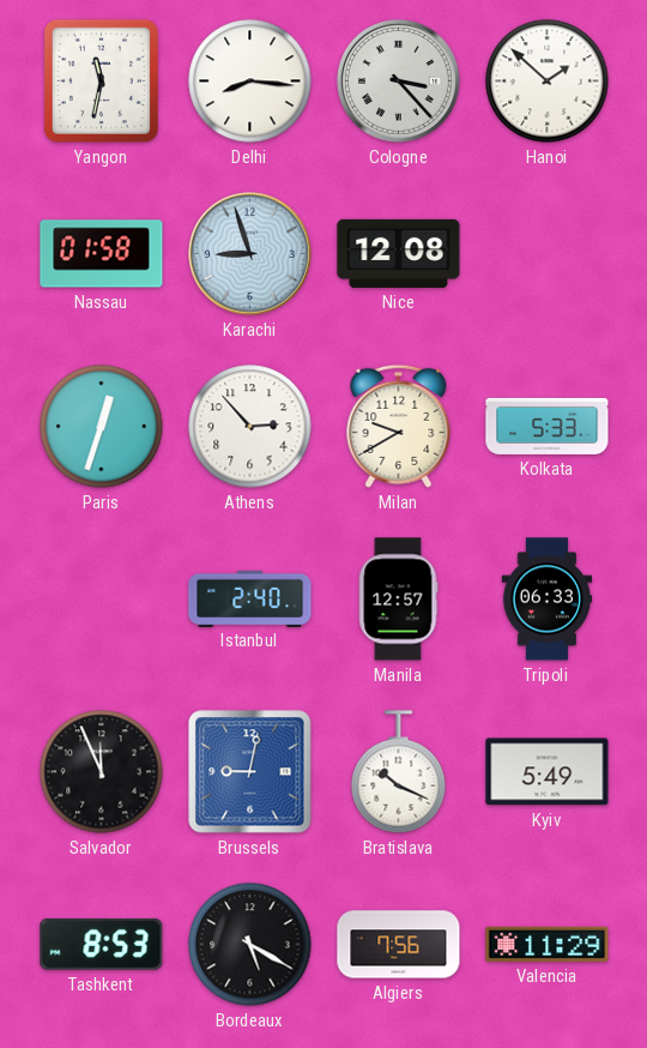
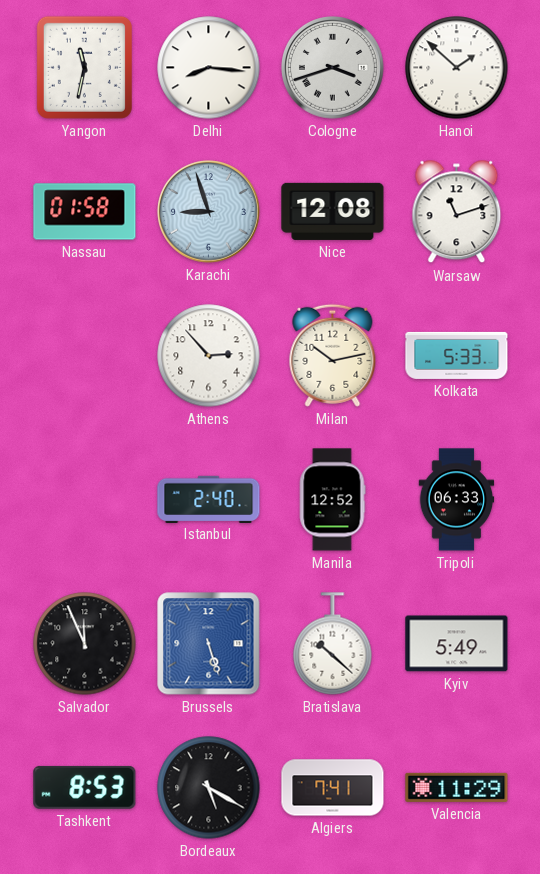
Cologne: 3:23 -> 3:42
Warsaw: none -> 11:12
Paris: 12:33 -> none
Milan: 9:40 -> 10:13
Manila: 12:57 -> 12:52
Brussels: 9:02 -> 5:27
Bratislava: 10:19 -> 10:22
Algiers: 7:56 -> 7:41
